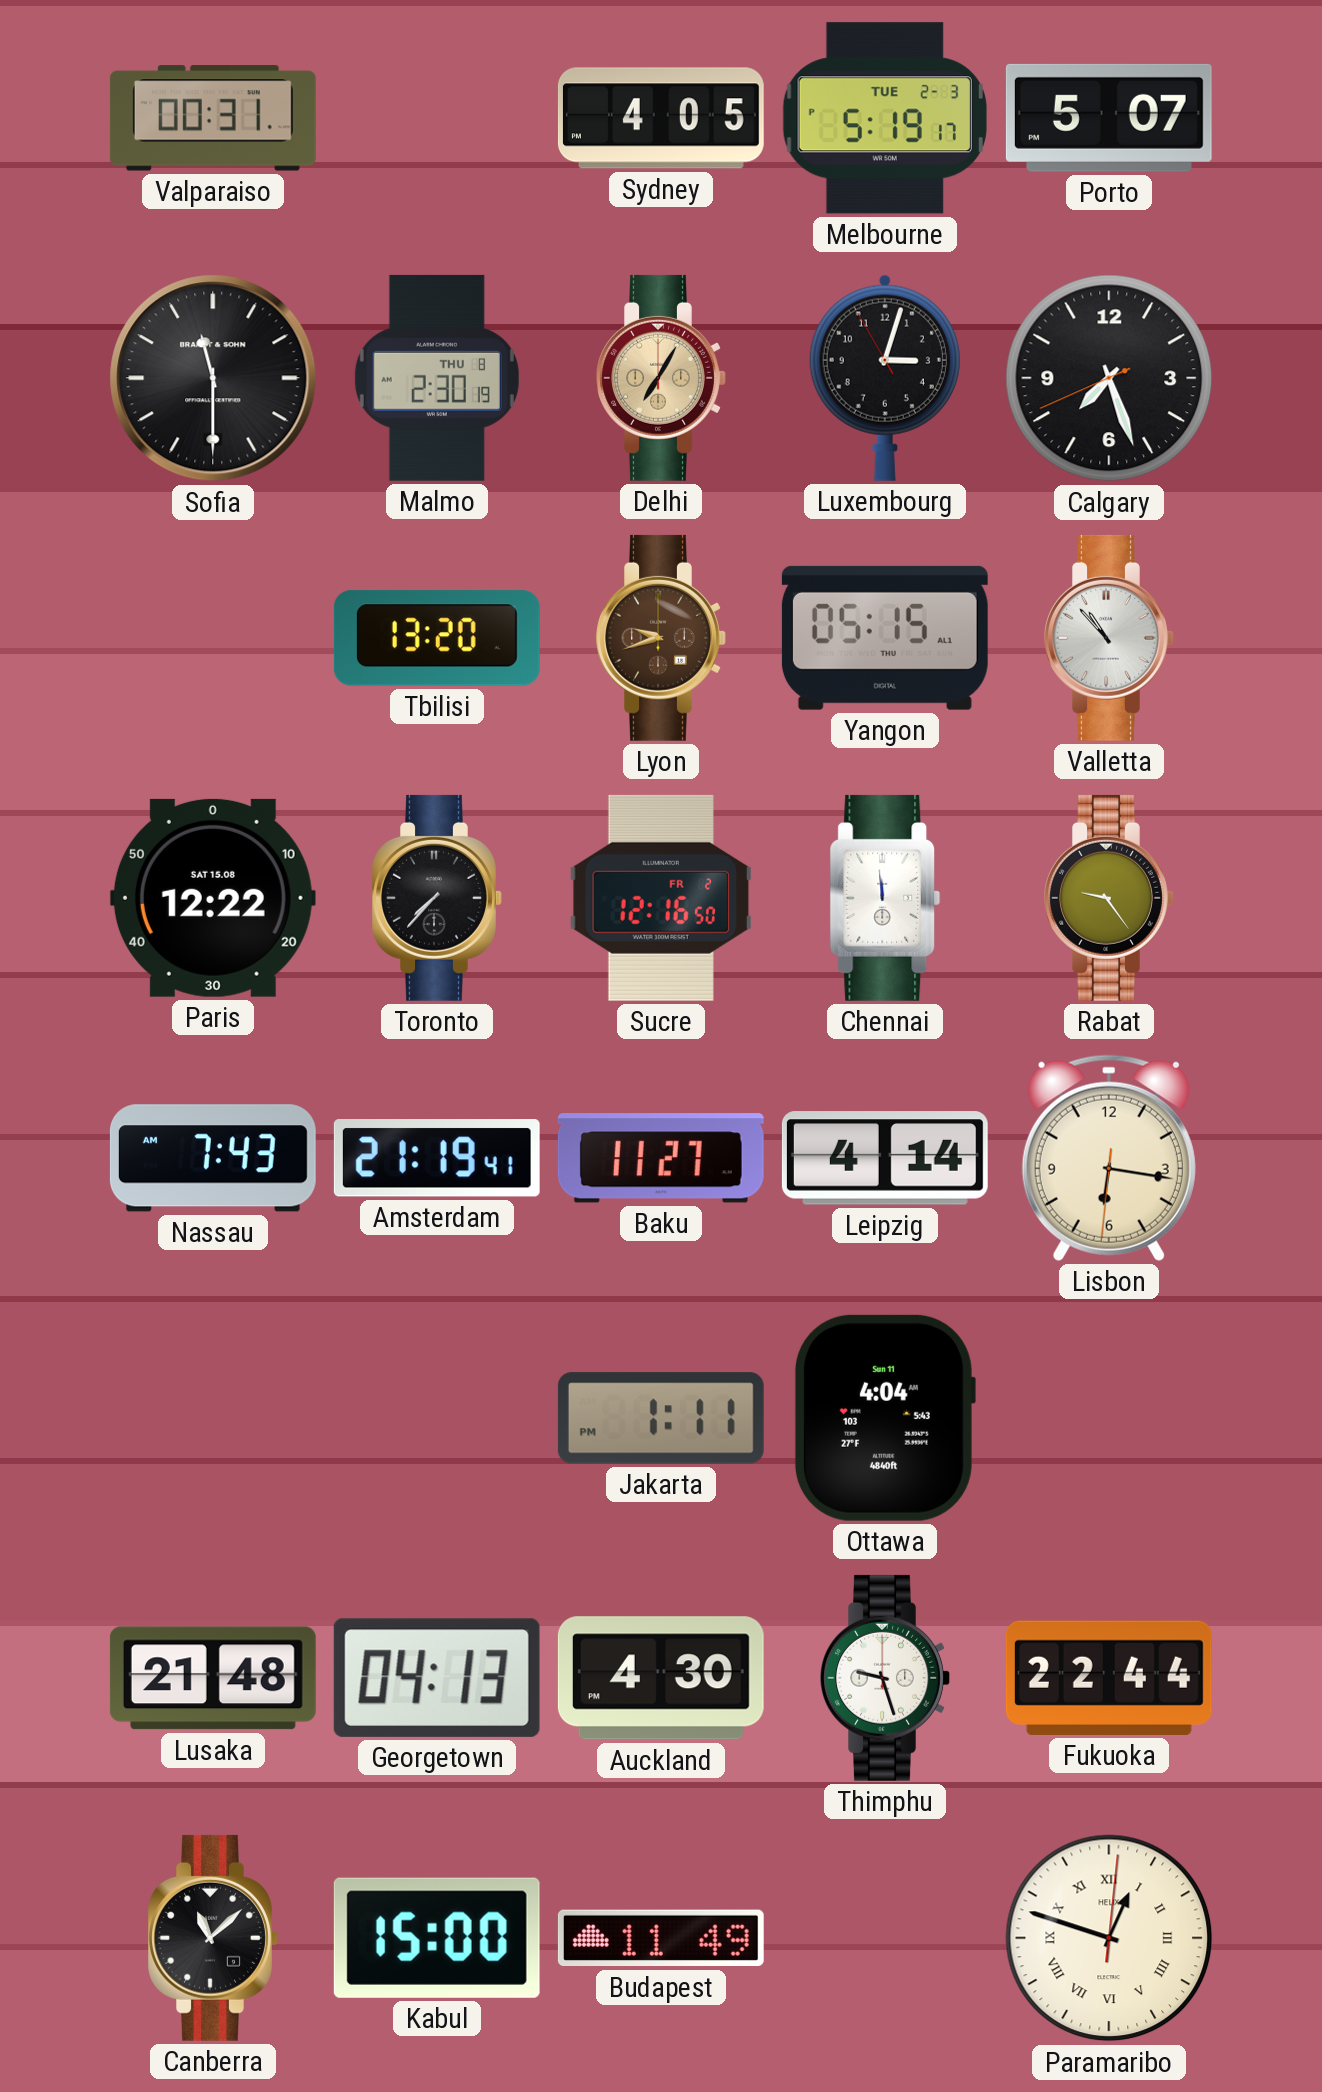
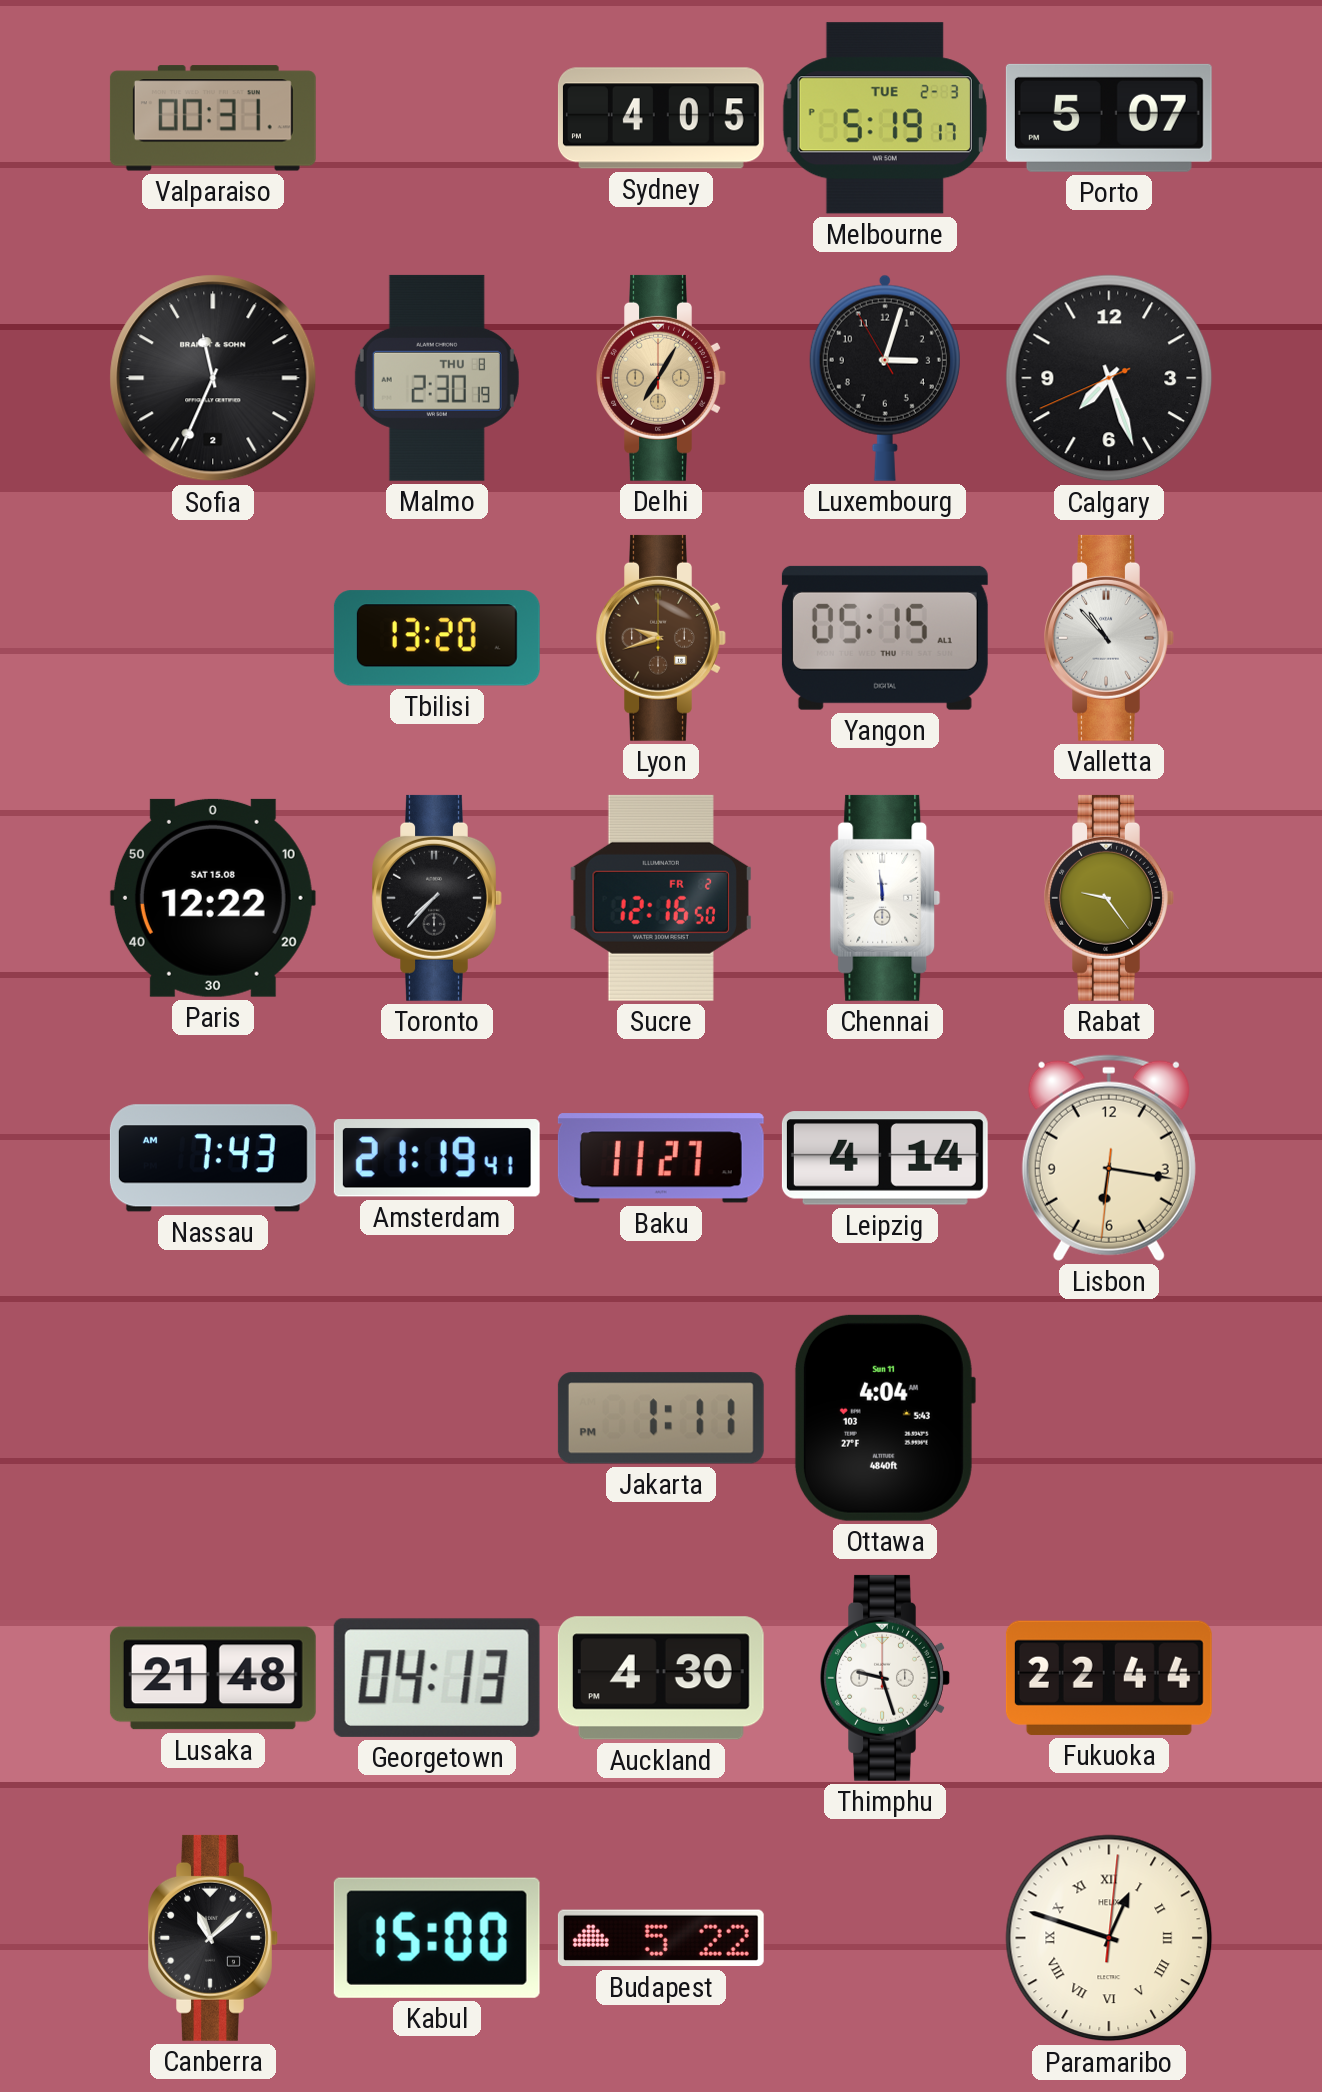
Sofia: 11:30 -> 11:34
Budapest: 11:49 -> 5:22
